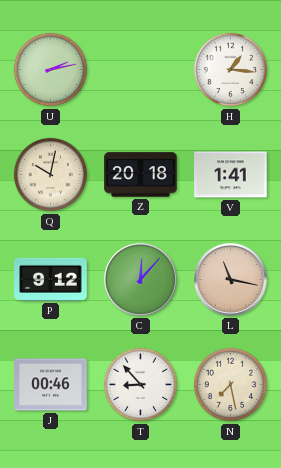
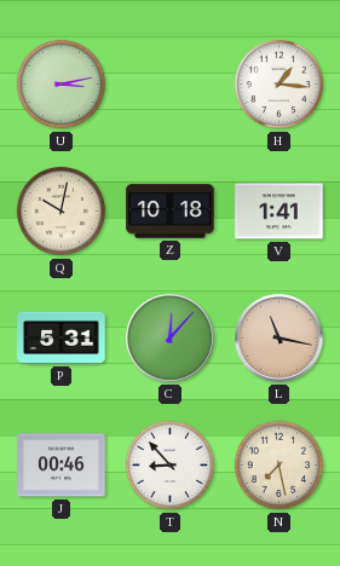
U: 2:13 -> 3:13
Z: 20:18 -> 10:18
P: 9:12 -> 5:31
